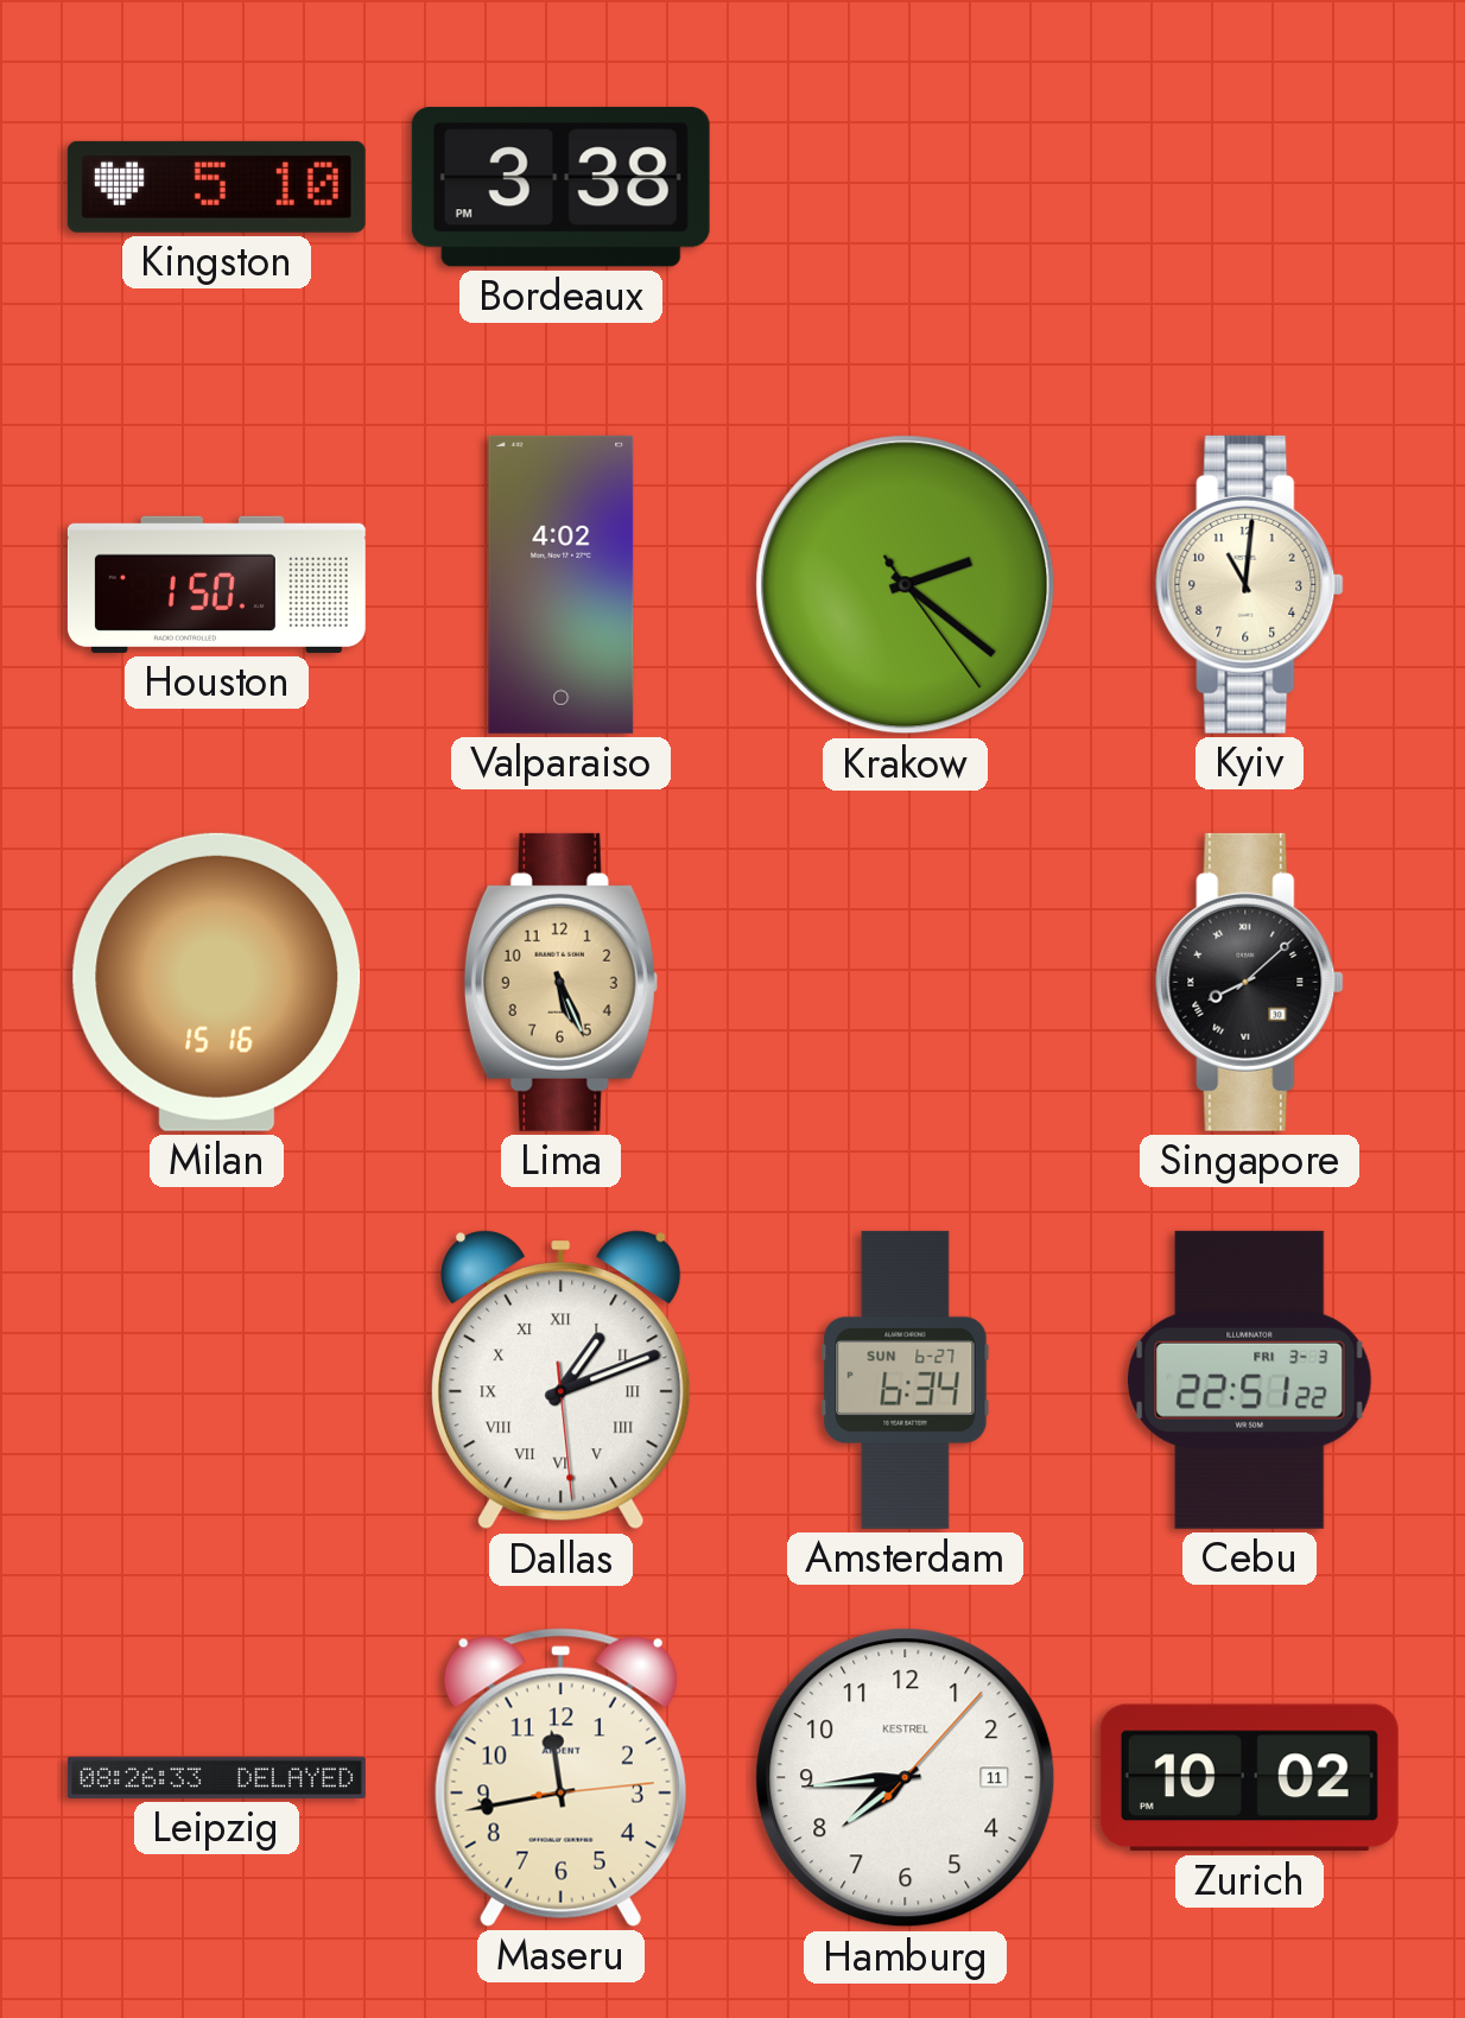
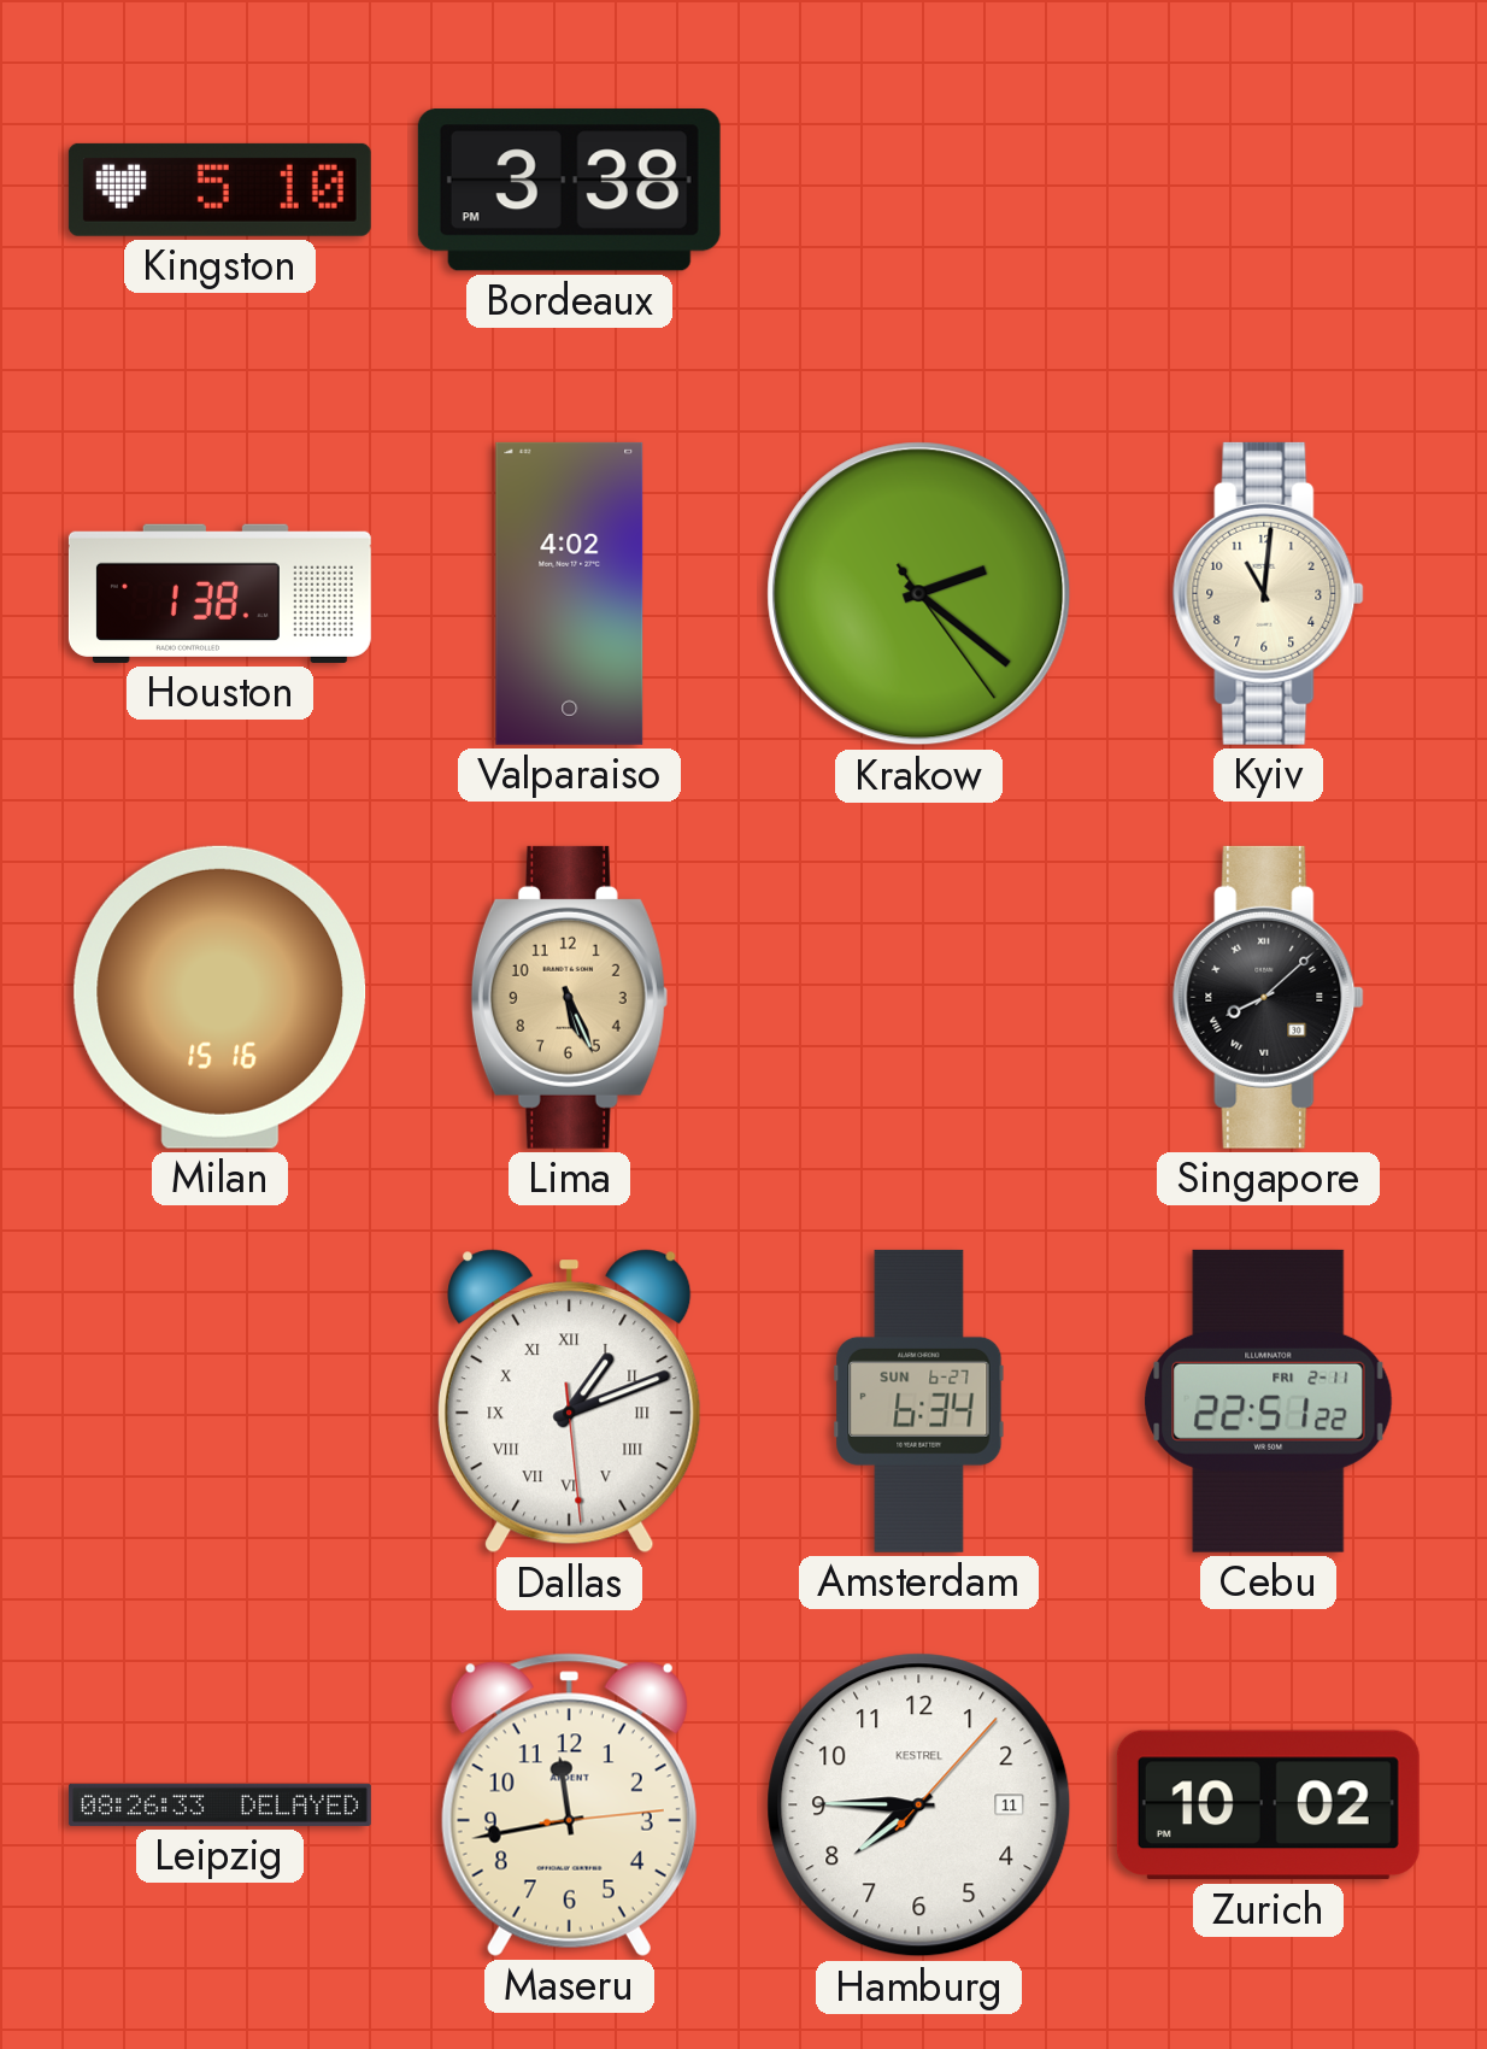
Houston: 1:50 -> 1:38
Cebu date: FRI 3-3 -> FRI 2-11
Hamburg: 7:44 -> 7:45
